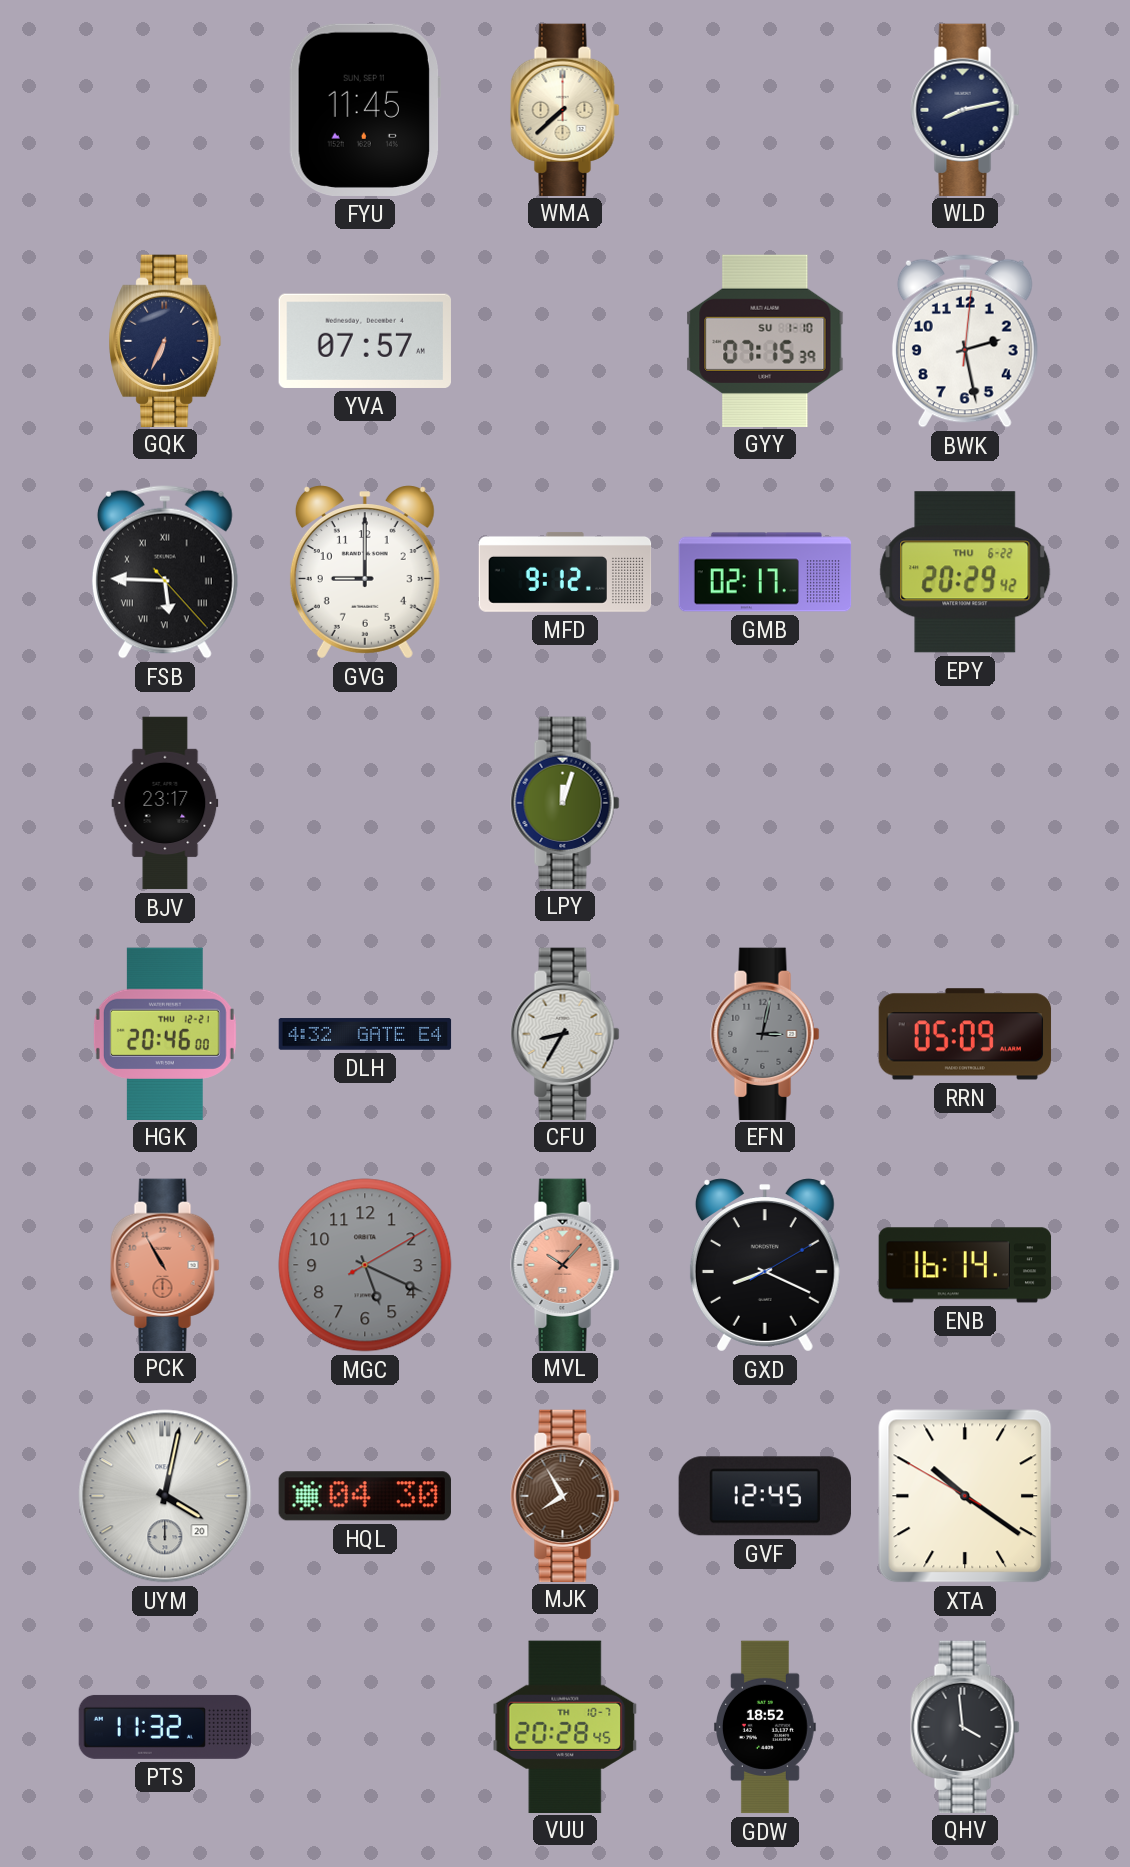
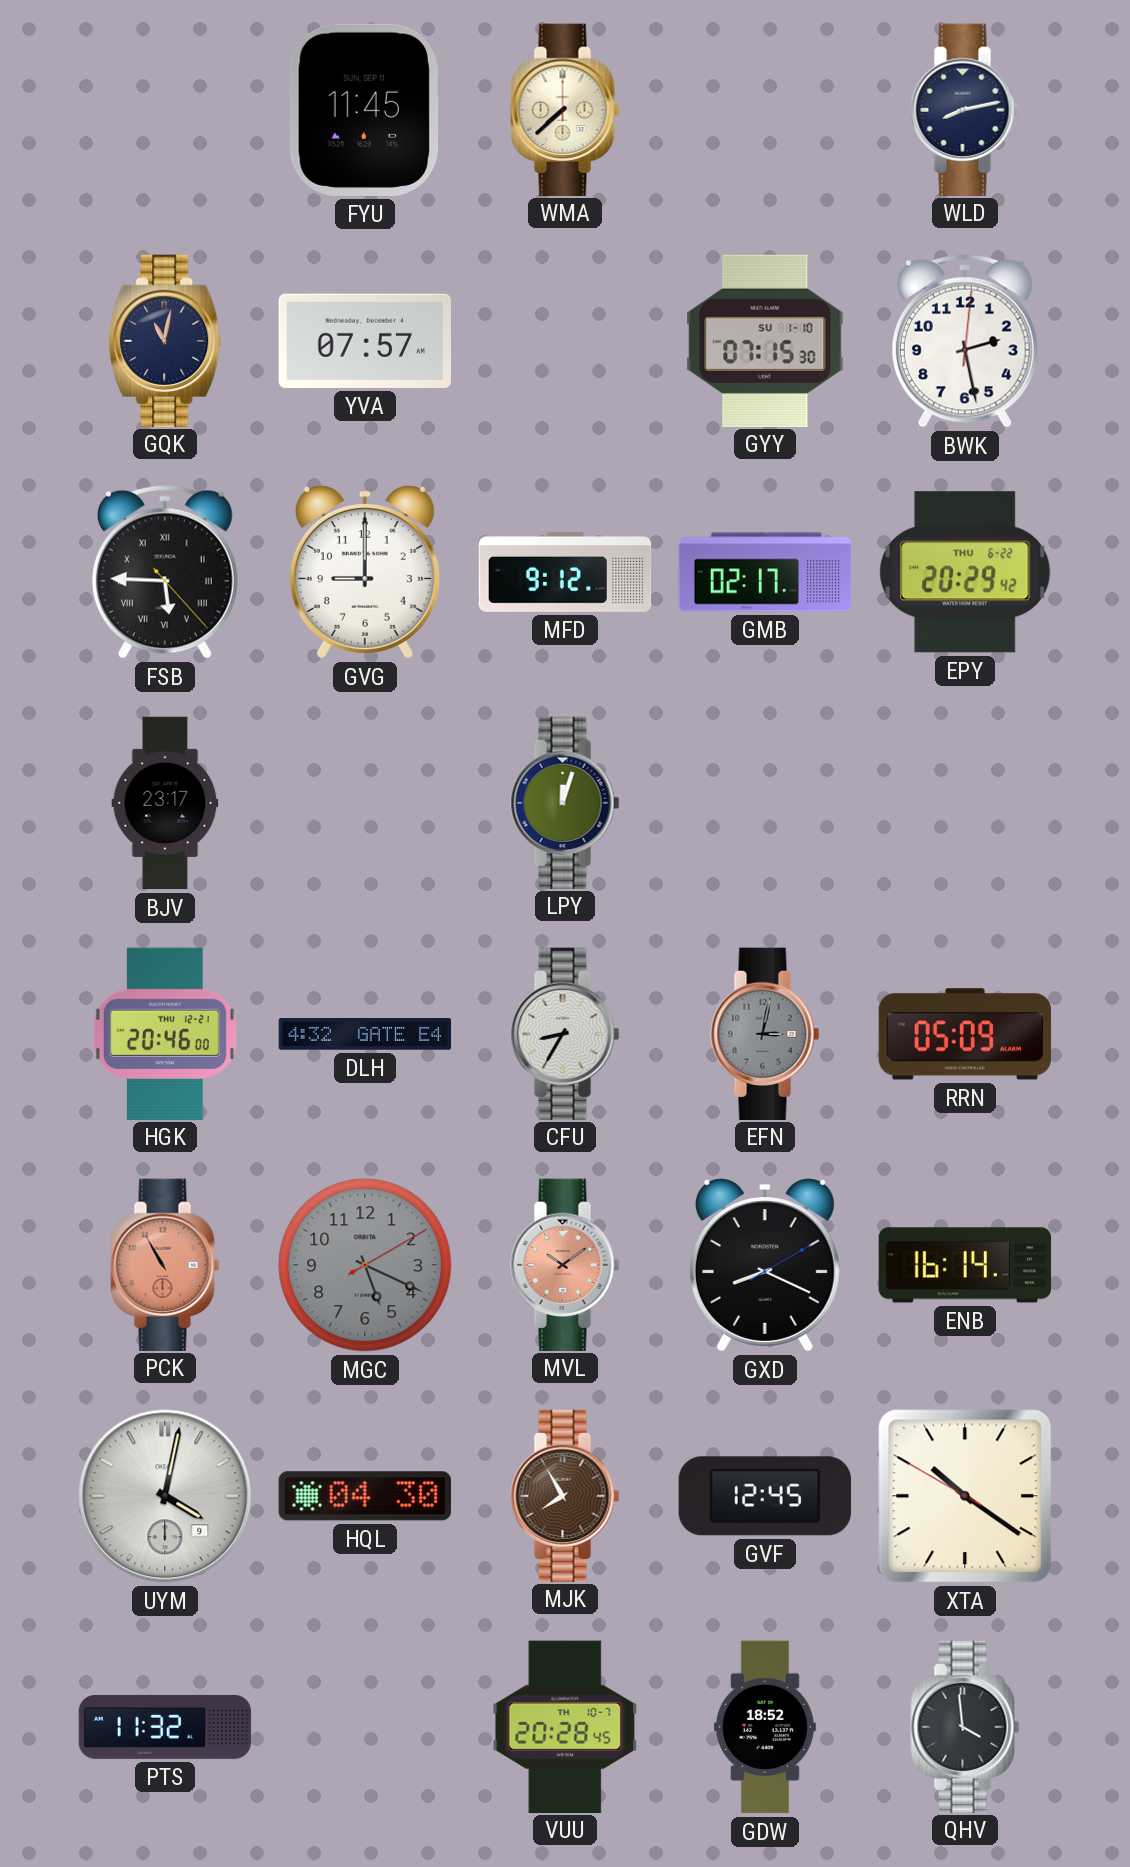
GQK: 6:34 -> 11:02
GYY: 07:15:39 -> 07:15:30
MVL: 10:07 -> 10:09
UYM date: 20 -> 9
